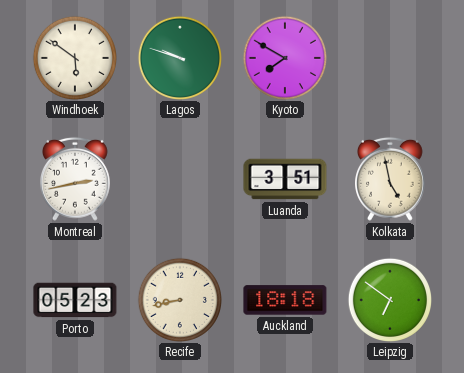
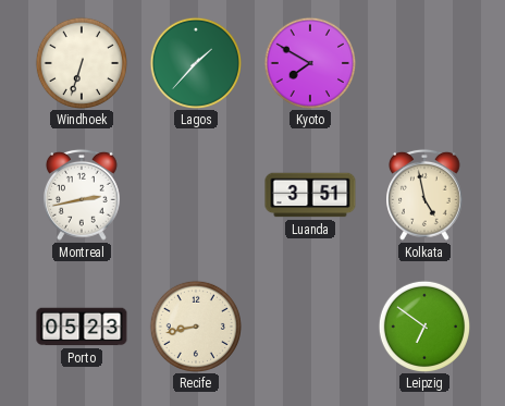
Windhoek: 5:51 -> 6:33
Lagos: 9:48 -> 1:37
Auckland: 18:18 -> none
